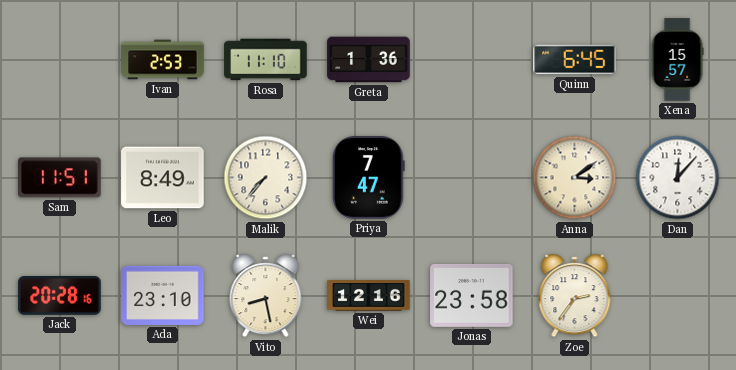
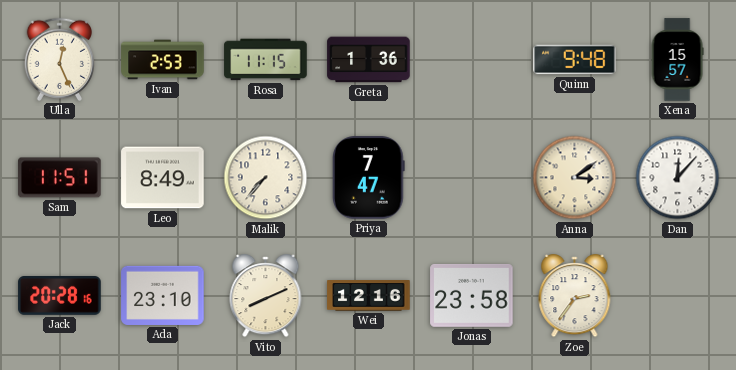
Ulla: none -> 12:26
Rosa: 11:10 -> 11:15
Quinn: 6:45 -> 9:48
Vito: 8:28 -> 8:11
